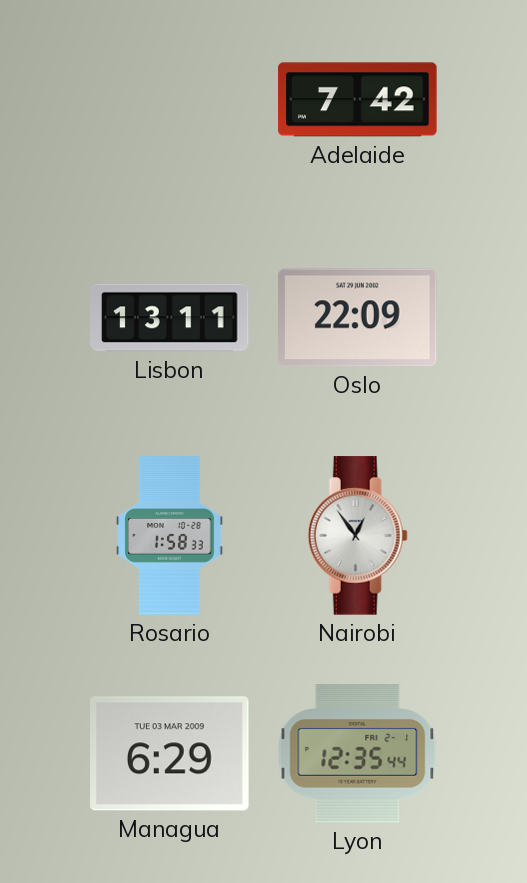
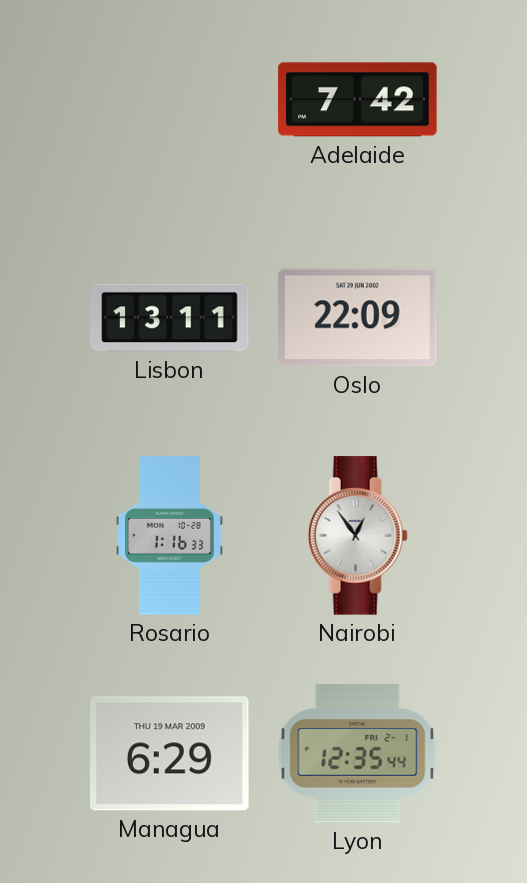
Rosario: 1:58 -> 1:16
Managua date: TUE 03 MAR 2009 -> THU 19 MAR 2009
